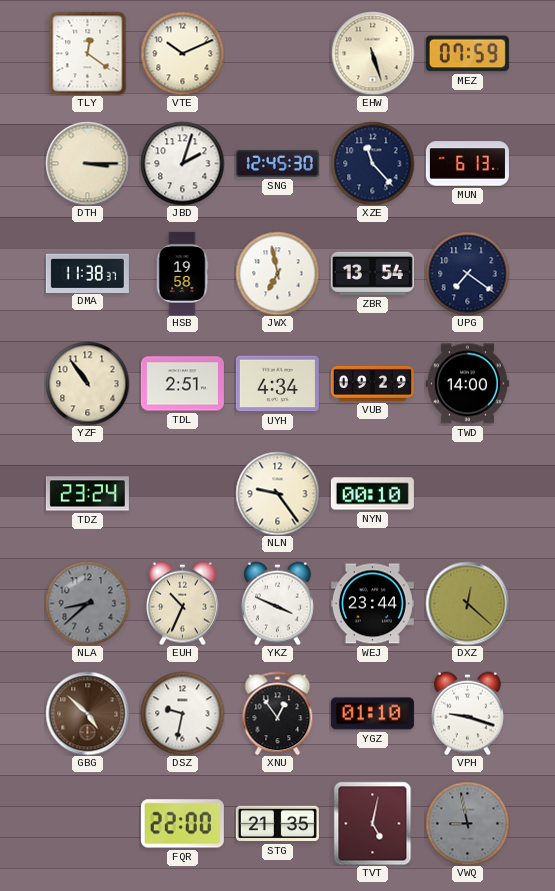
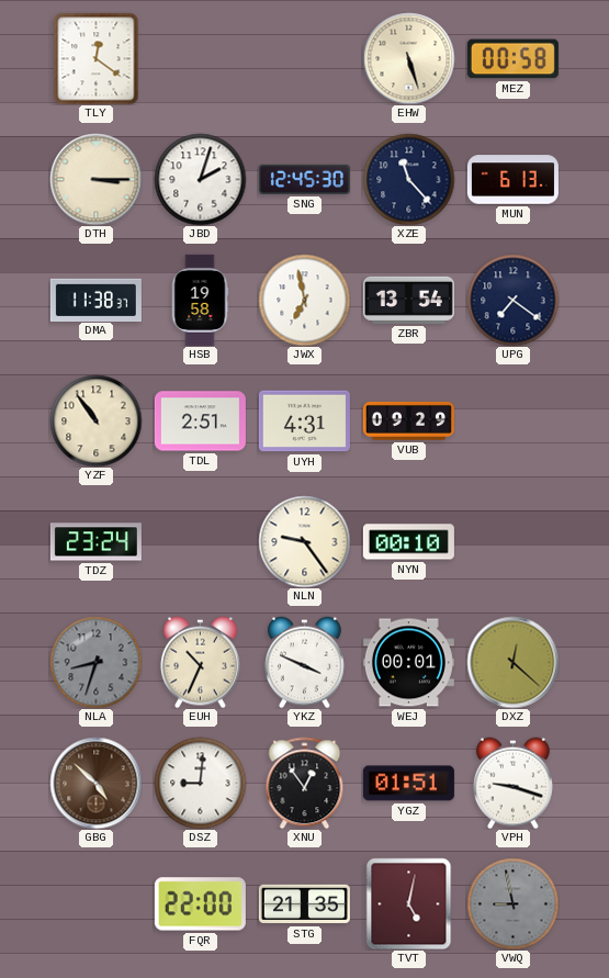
VTE: 10:11 -> none
MEZ: 07:59 -> 00:58
UYH: 4:34 -> 4:31
TWD: 14:00 -> none
NLA: 8:38 -> 8:33
WEJ: 23:44 -> 00:01
DSZ: 9:32 -> 9:01
YGZ: 01:10 -> 01:51
